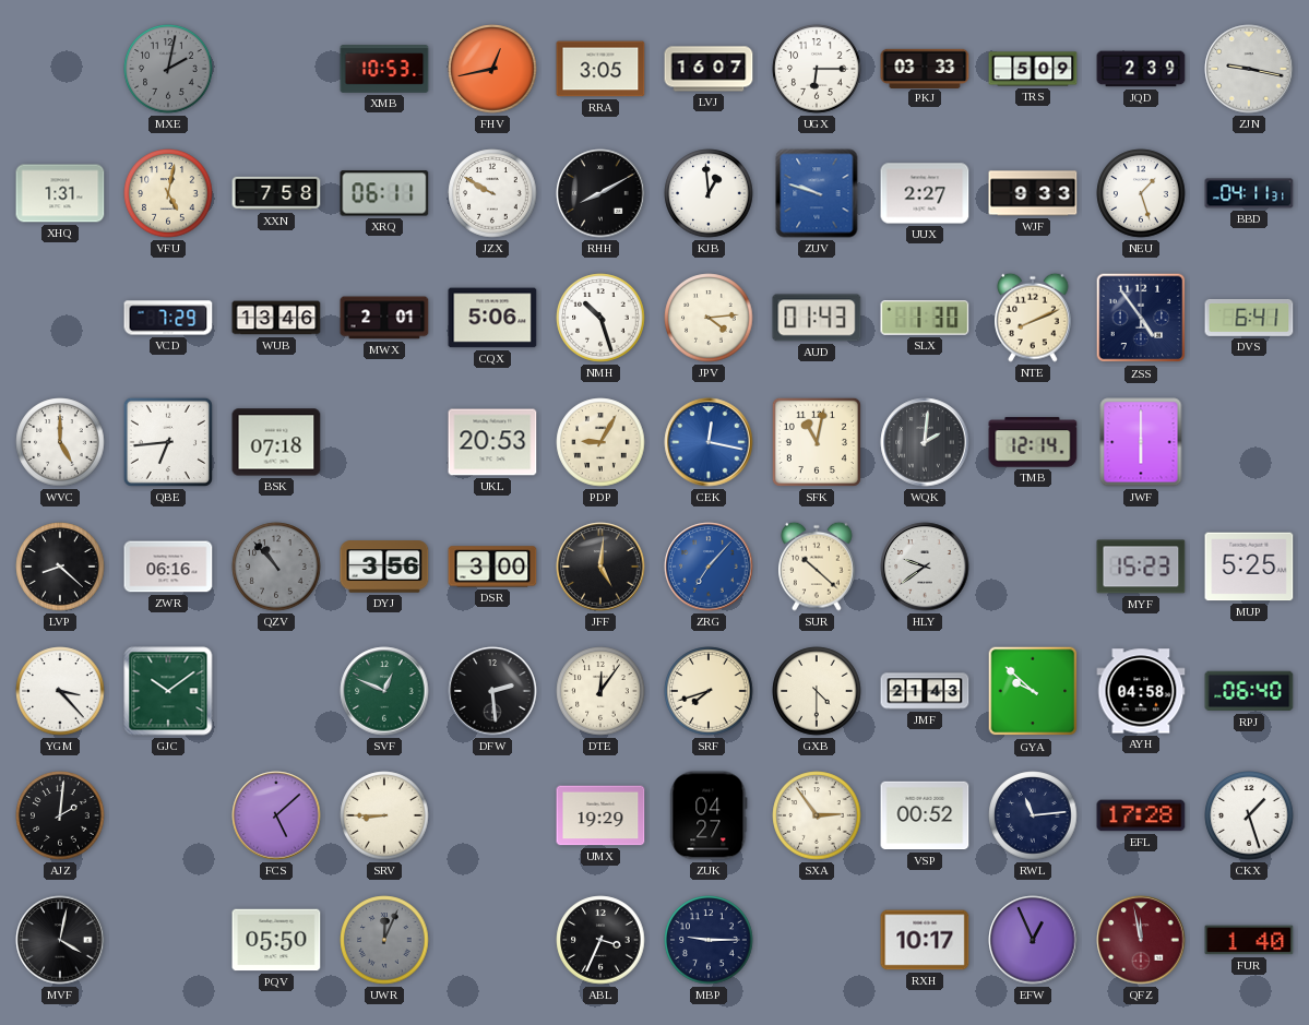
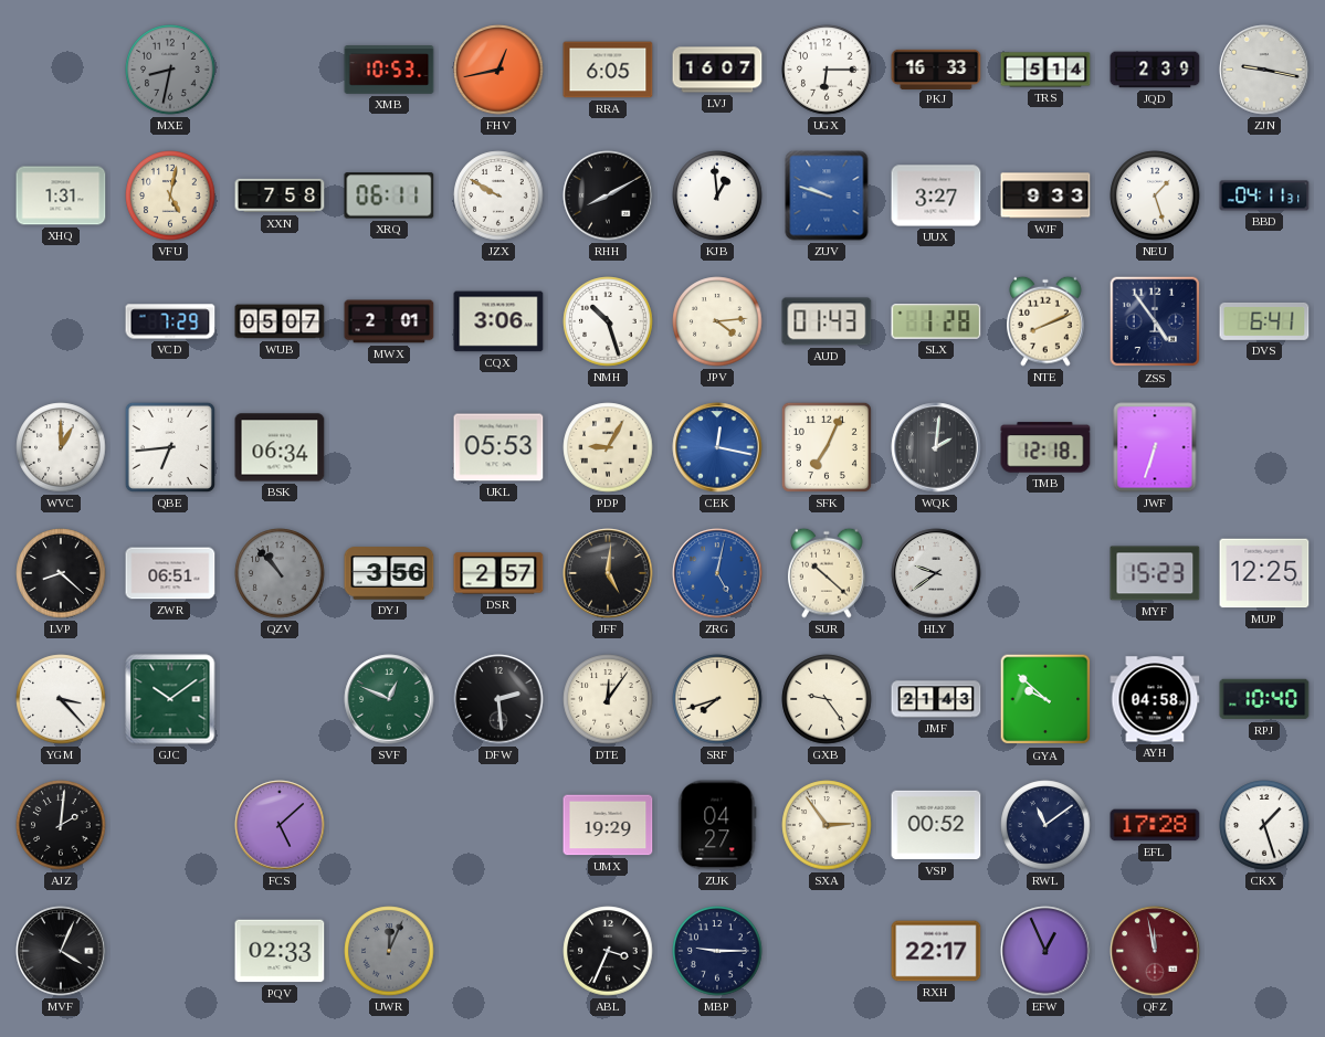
MXE: 2:02 -> 8:32
RRA: 3:05 -> 6:05
PKJ: 03:33 -> 16:33
TRS: 5:09 -> 5:14
UUX: 2:27 -> 3:27
WUB: 13:46 -> 05:07
CQX: 5:06 -> 3:06
SLX: 1:30 -> 1:28
WVC: 5:00 -> 1:00
BSK: 07:18 -> 06:34
UKL: 20:53 -> 05:53
SFK: 11:02 -> 7:04
TMB: 12:14 -> 12:18
JWF: 6:00 -> 6:33
ZWR: 06:16 -> 06:51
DSR: 3:00 -> 2:57
ZRG: 7:07 -> 5:02
MUP: 5:25 -> 12:25
GXB: 4:30 -> 9:24
RPJ: 06:40 -> 10:40
SRV: 8:45 -> none
RWL: 11:14 -> 11:09
MVF: 4:02 -> 4:04
PQV: 05:50 -> 02:33
RXH: 10:17 -> 22:17
FUR: 1:40 -> none
